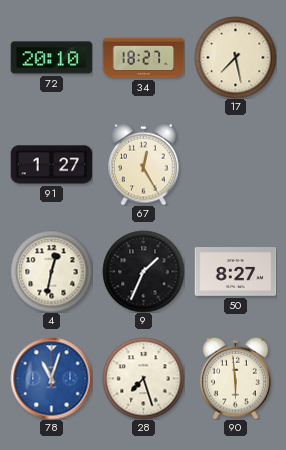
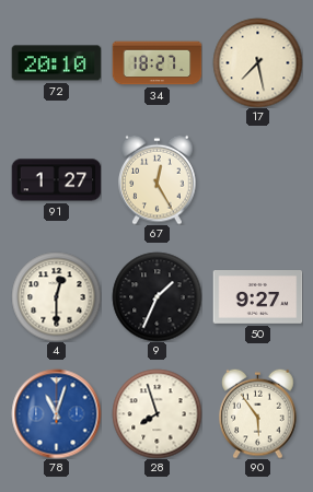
4: 12:32 -> 12:30
50: 8:27 -> 9:27
28: 7:27 -> 7:57
90: 5:59 -> 5:54
